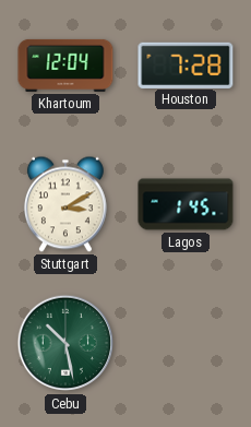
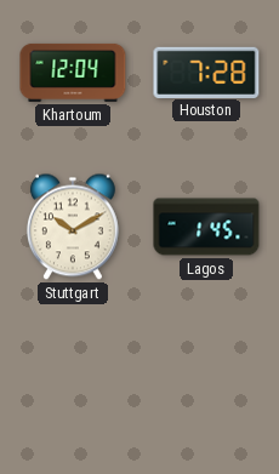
Stuttgart: 3:10 -> 10:10
Cebu: 10:28 -> none
